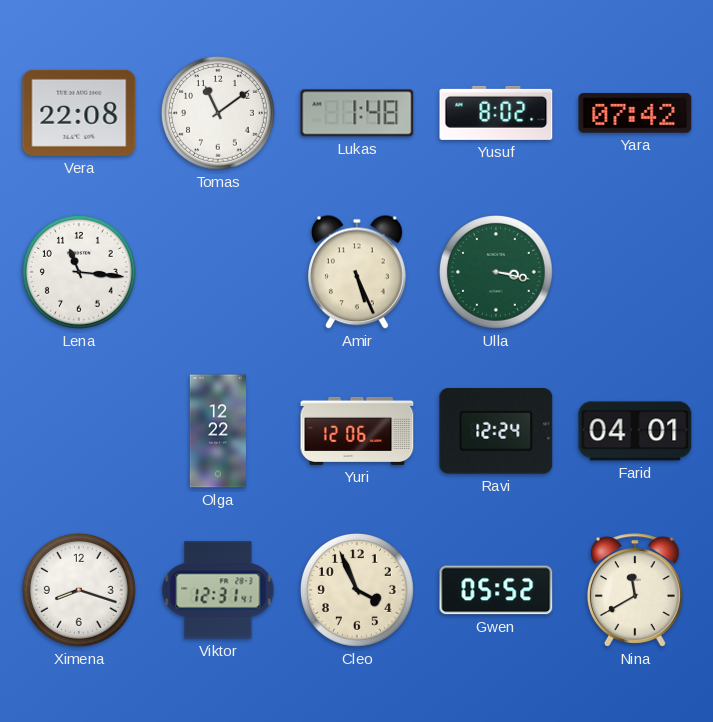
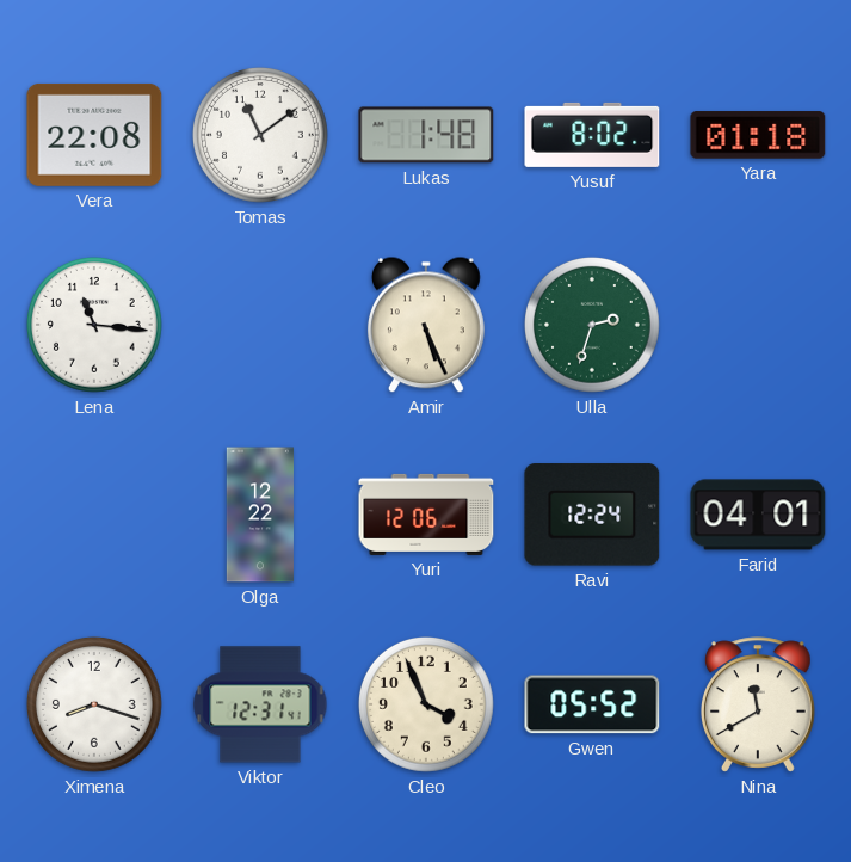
Yara: 07:42 -> 01:18
Ulla: 3:17 -> 2:33
